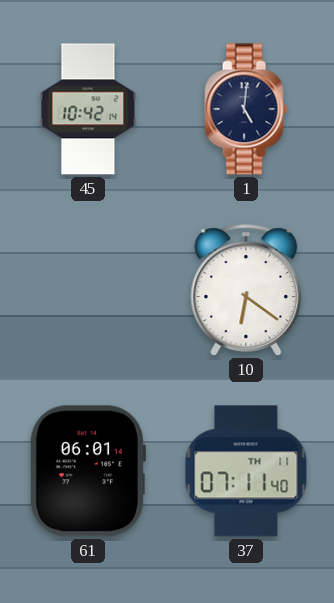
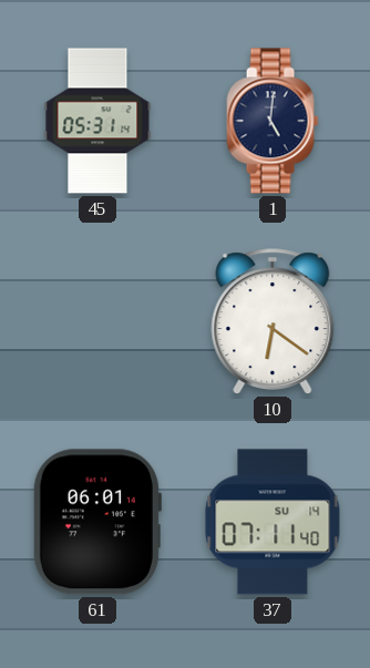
45: 10:42 -> 05:31
37 date: TH 11 -> SU 14
